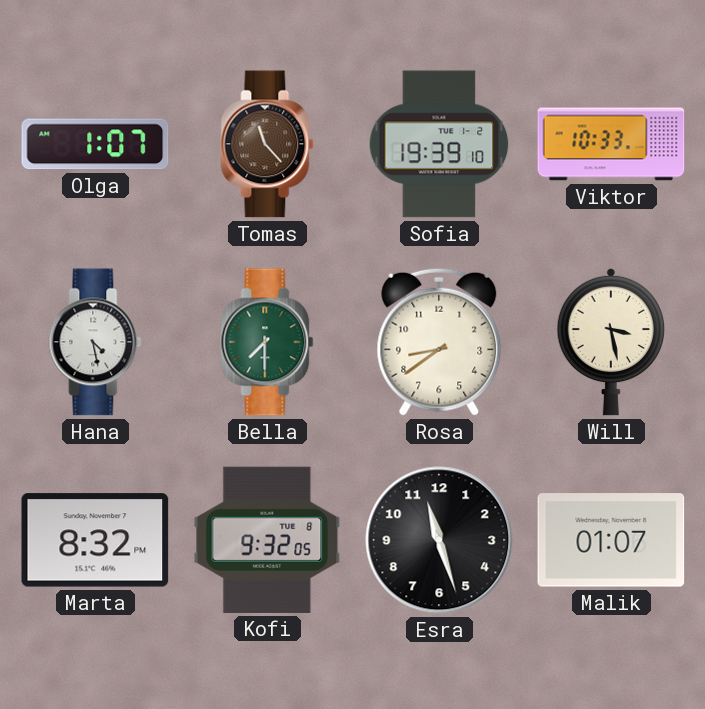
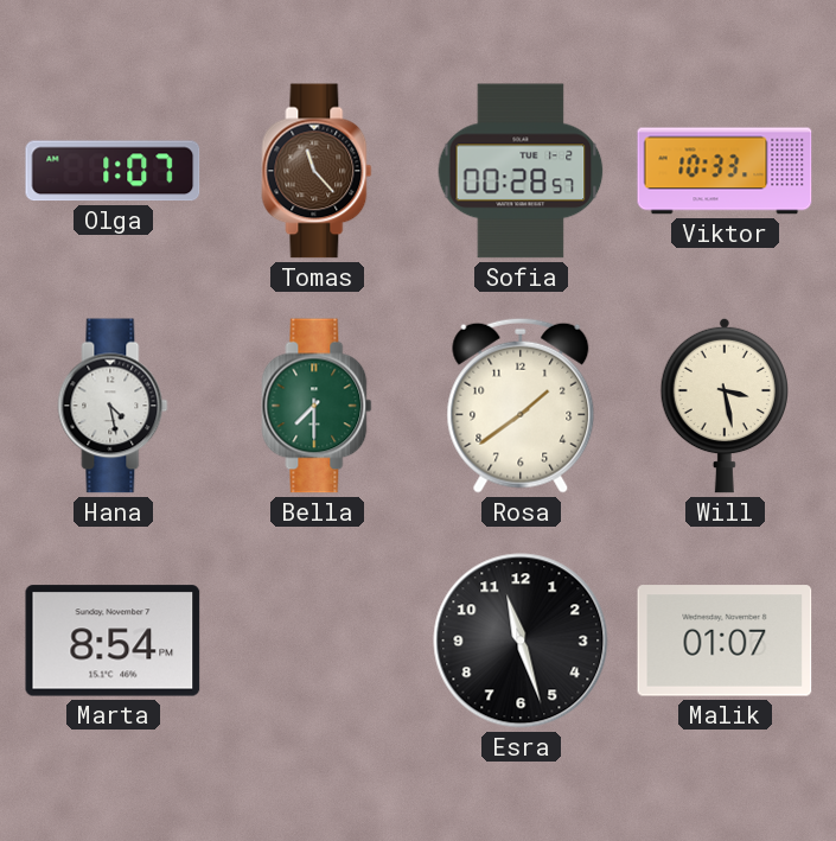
Sofia: 19:39 -> 00:28
Rosa: 8:39 -> 1:39
Marta: 8:32 -> 8:54
Kofi: 9:32 -> none
